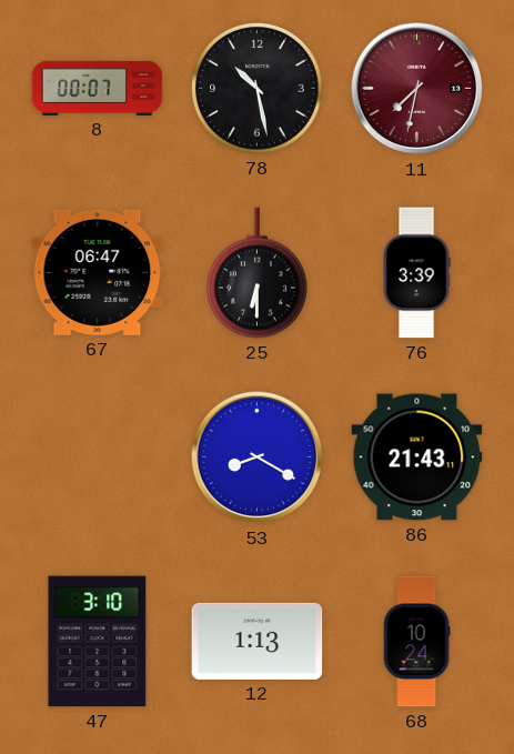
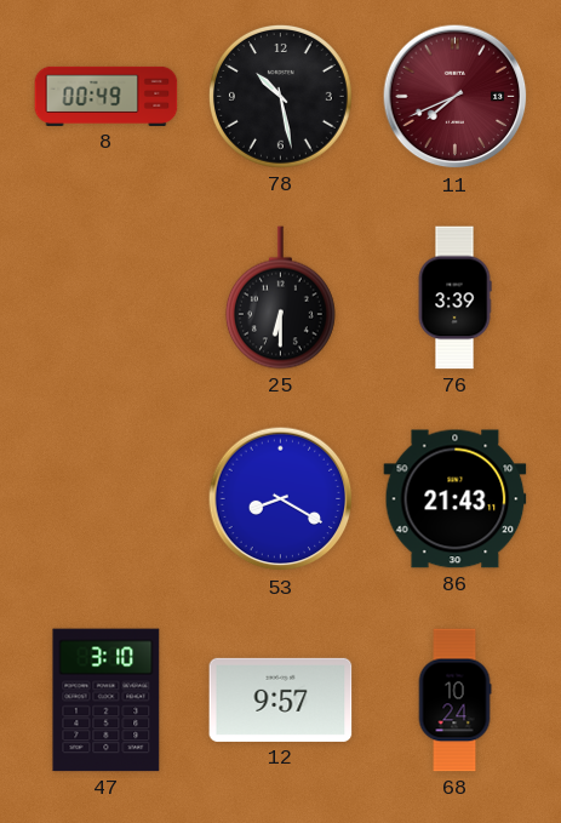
8: 00:07 -> 00:49
11: 7:32 -> 7:41
67: 06:47 -> none
12: 1:13 -> 9:57
